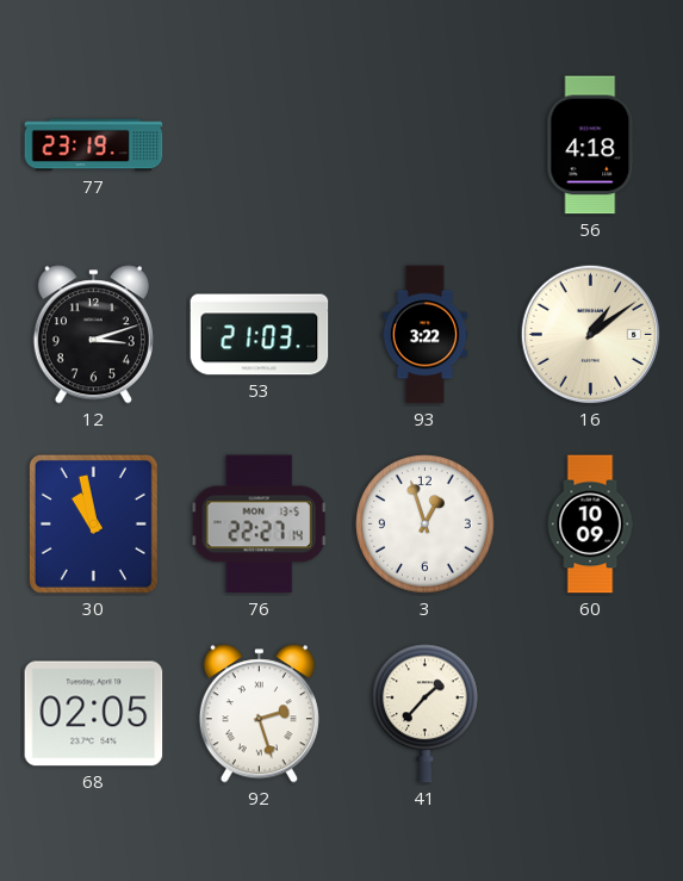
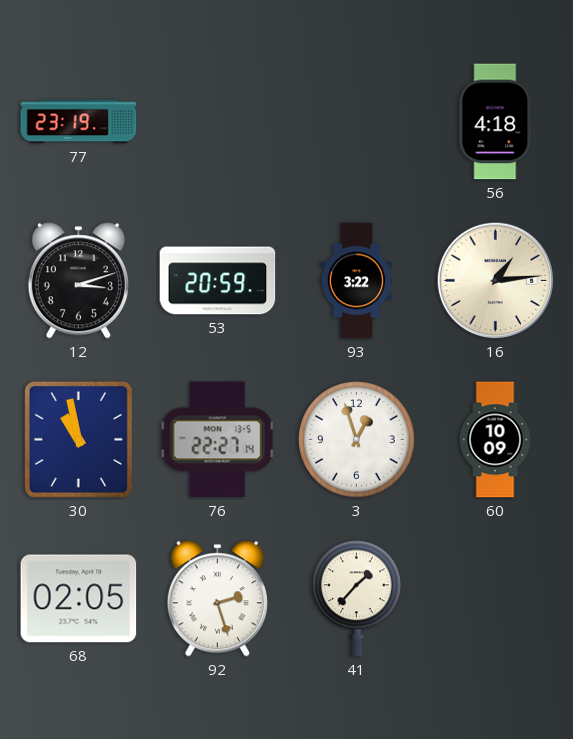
53: 21:03 -> 20:59
16: 1:09 -> 1:14
